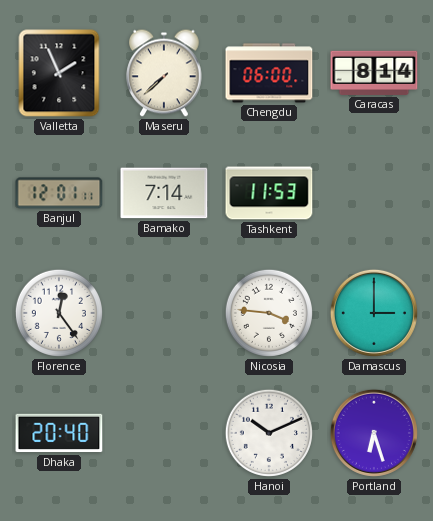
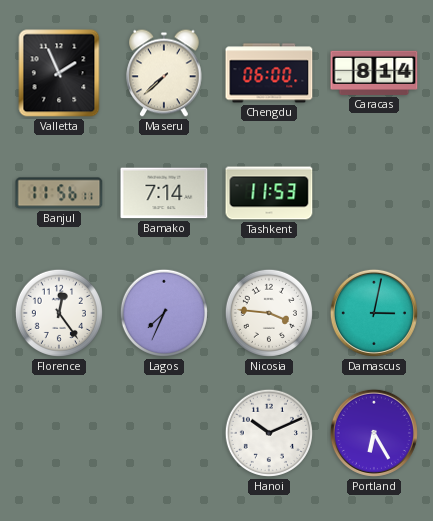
Banjul: 12:01 -> 11:56
Lagos: none -> 7:34
Damascus: 3:00 -> 3:02
Dhaka: 20:40 -> none
Portland: 6:27 -> 6:25
